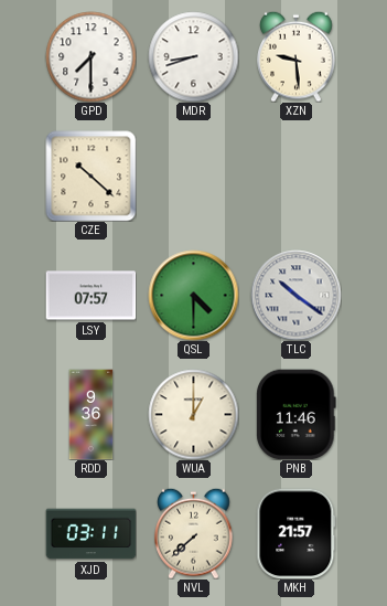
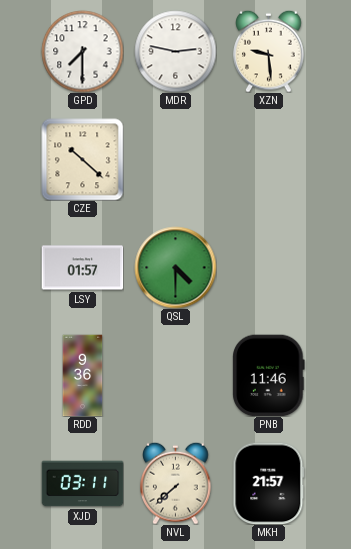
MDR: 8:42 -> 2:47
LSY: 07:57 -> 01:57
TLC: 10:21 -> none
WUA: 1:00 -> none
